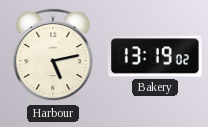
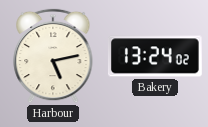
Bakery: 13:19 -> 13:24
